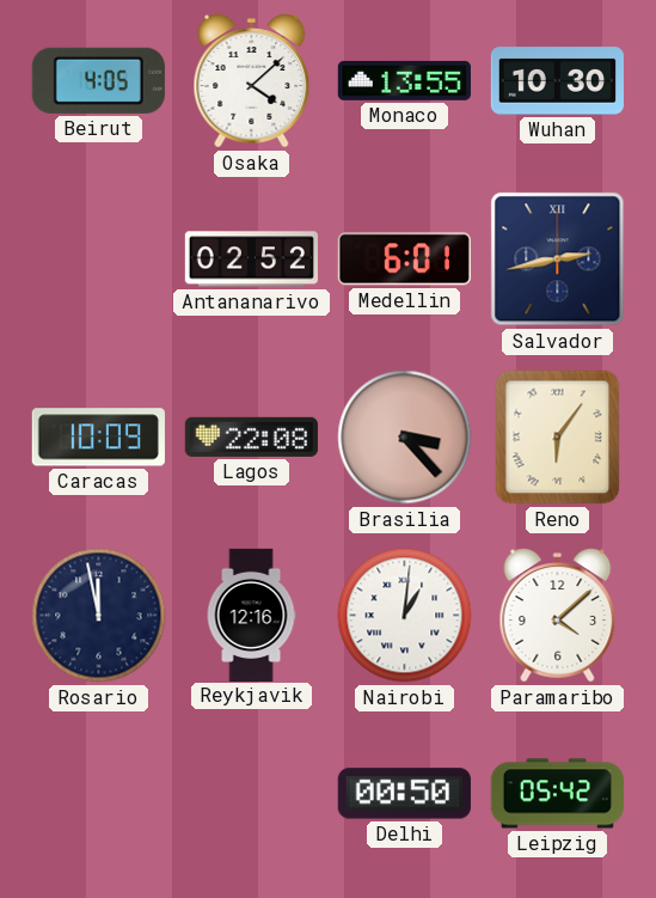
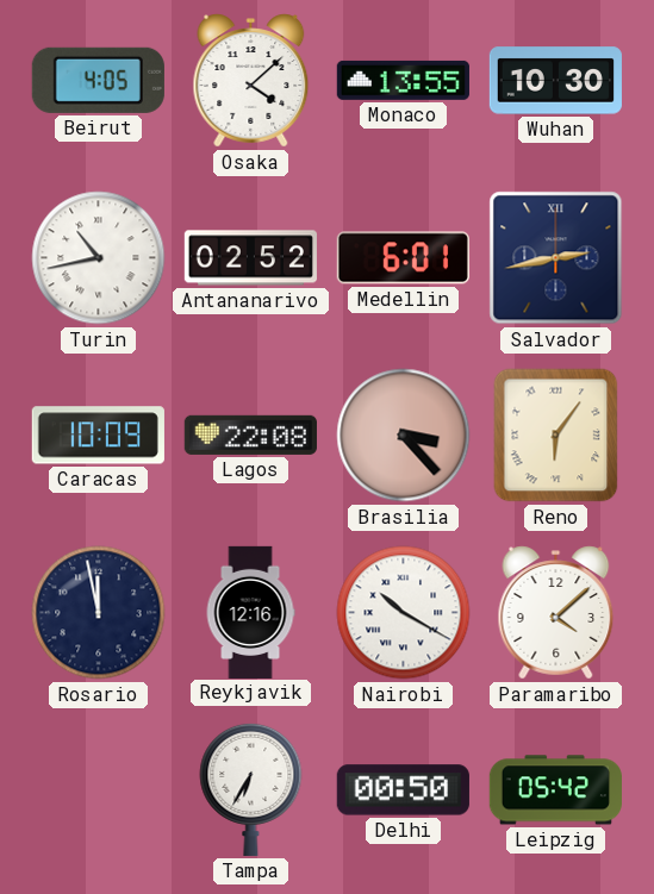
Turin: none -> 10:43
Nairobi: 1:01 -> 10:20
Tampa: none -> 6:35
